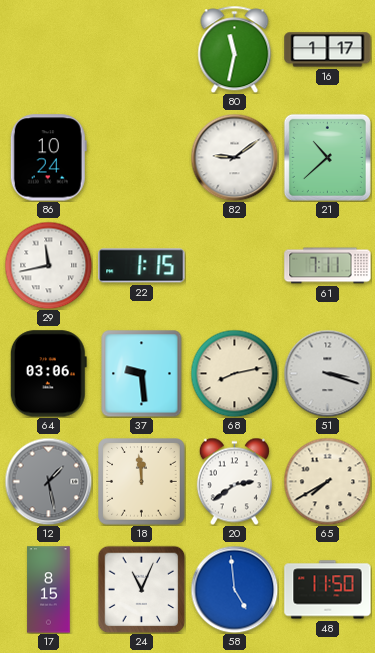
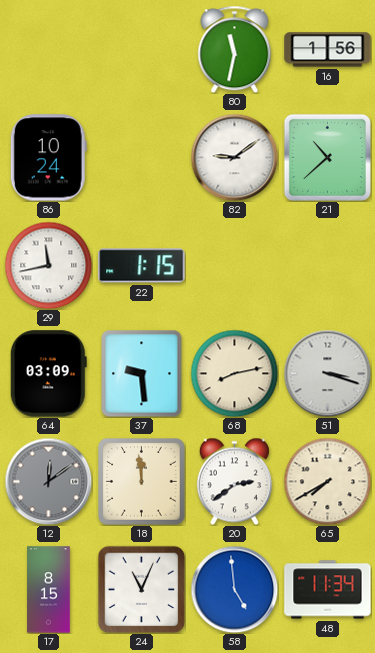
16: 1:17 -> 1:56
61: 7:11 -> none
64: 03:06 -> 03:09
12: 1:28 -> 12:09
48: 11:50 -> 11:34
